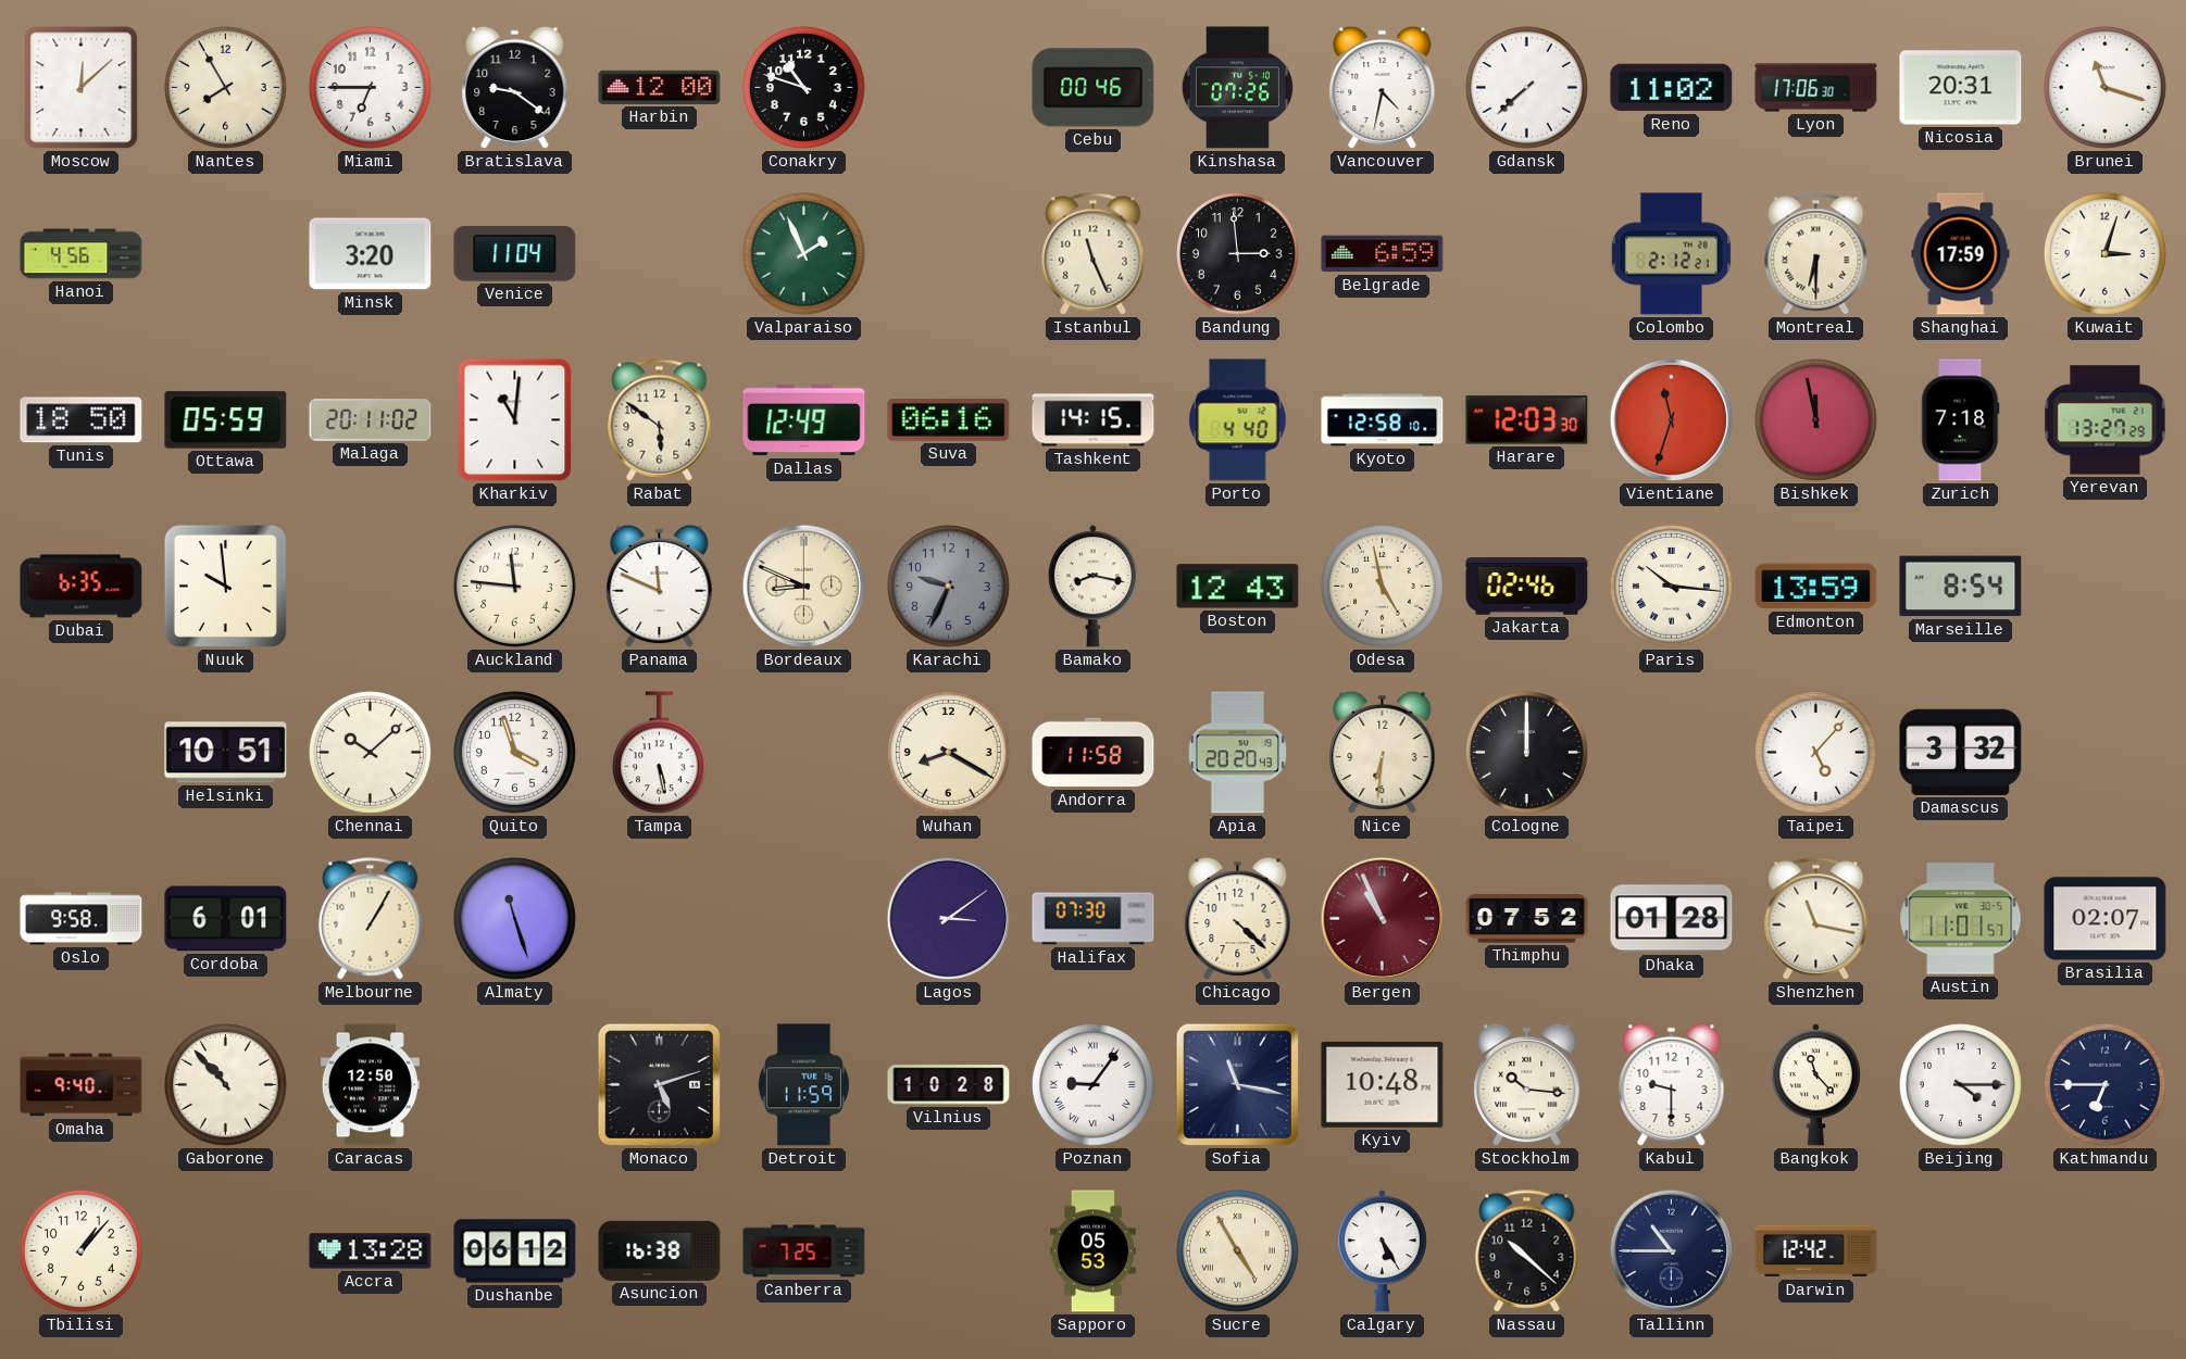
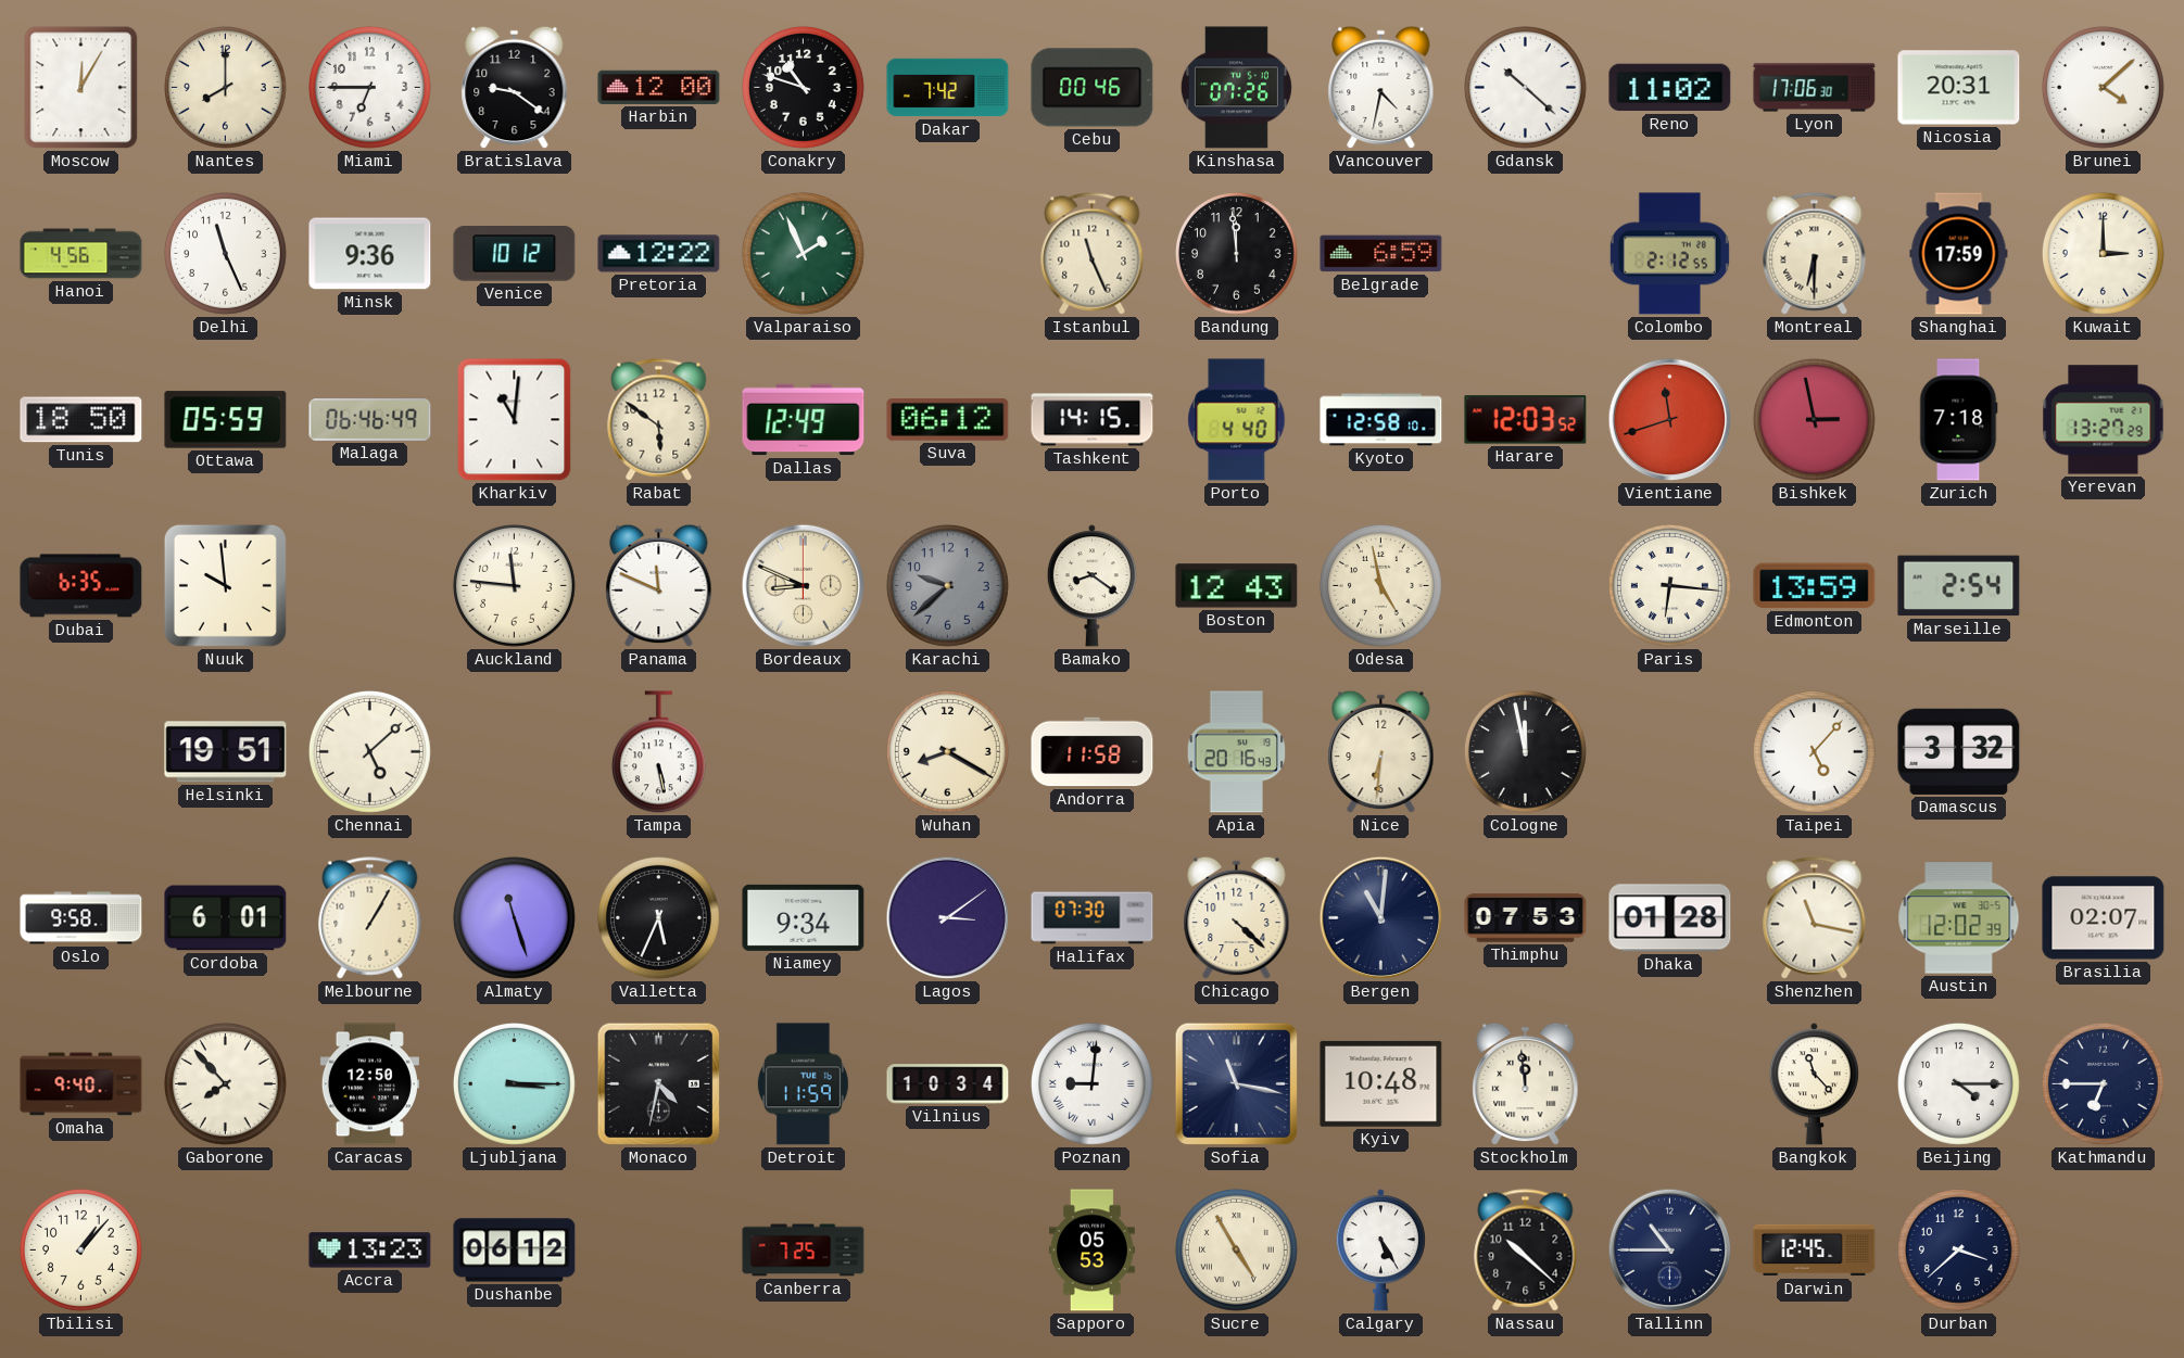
Moscow: 12:08 -> 12:05
Nantes: 7:55 -> 8:00
Dakar: none -> 7:42
Gdansk: 7:38 -> 10:22
Brunei: 11:18 -> 4:08
Delhi: none -> 11:26
Minsk: 3:20 -> 9:36
Venice: 11:04 -> 10:12
Pretoria: none -> 12:22
Bandung: 2:59 -> 11:59
Colombo: 2:12:21 -> 2:12:55
Kuwait: 3:03 -> 3:00
Malaga: 20:11 -> 06:46
Suva: 06:16 -> 06:12
Harare: 12:03:30 -> 12:03:52
Vientiane: 11:33 -> 11:42
Bishkek: 11:58 -> 2:58
Karachi: 9:34 -> 9:38
Bamako: 8:17 -> 8:21
Jakarta: 02:46 -> none
Paris: 10:16 -> 6:16
Marseille: 8:54 -> 2:54
Helsinki: 10:51 -> 19:51
Chennai: 10:08 -> 5:08
Quito: 3:57 -> none
Apia: 20:20 -> 20:16
Cologne: 12:00 -> 11:58
Valletta: none -> 5:34
Niamey: none -> 9:34
Bergen: 10:56 -> 11:01
Bergen dial: burgundy -> navy
Thimphu: 07:52 -> 07:53
Austin: 11:01 -> 12:02
Gaborone: 10:53 -> 7:53
Ljubljana: none -> 3:15
Monaco: 5:12 -> 4:32
Vilnius: 10:28 -> 10:34
Poznan: 9:06 -> 9:01
Stockholm: 10:16 -> 11:59
Kabul: 9:30 -> none
Accra: 13:28 -> 13:23
Asuncion: 16:38 -> none
Darwin: 12:42 -> 12:45
Durban: none -> 3:38
